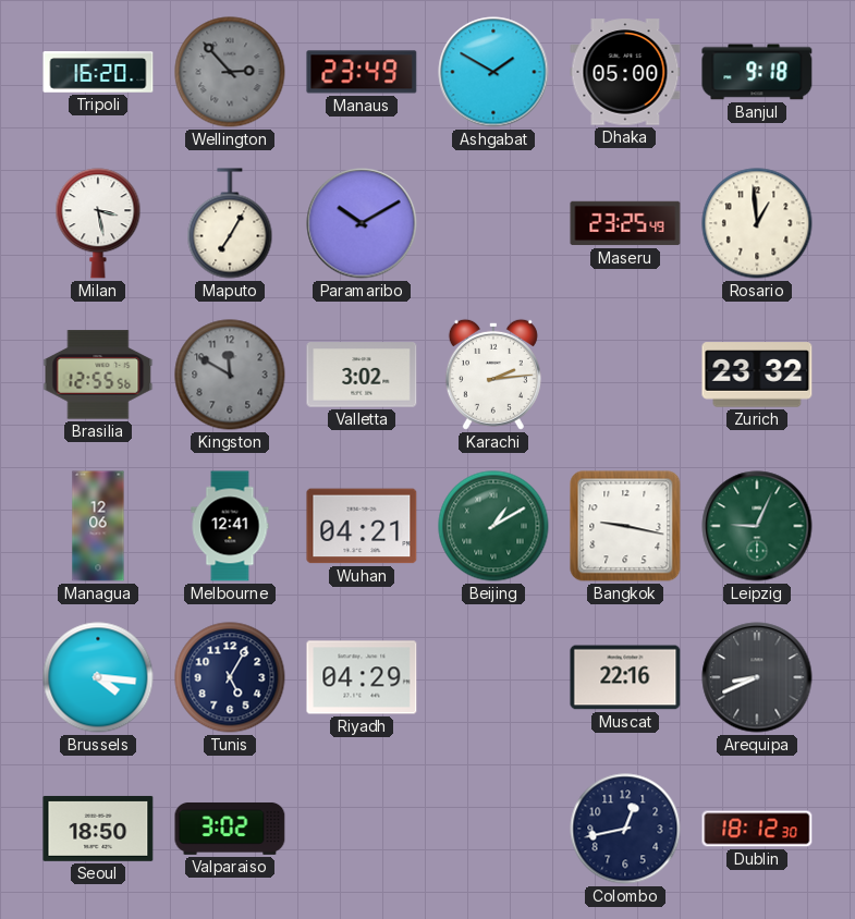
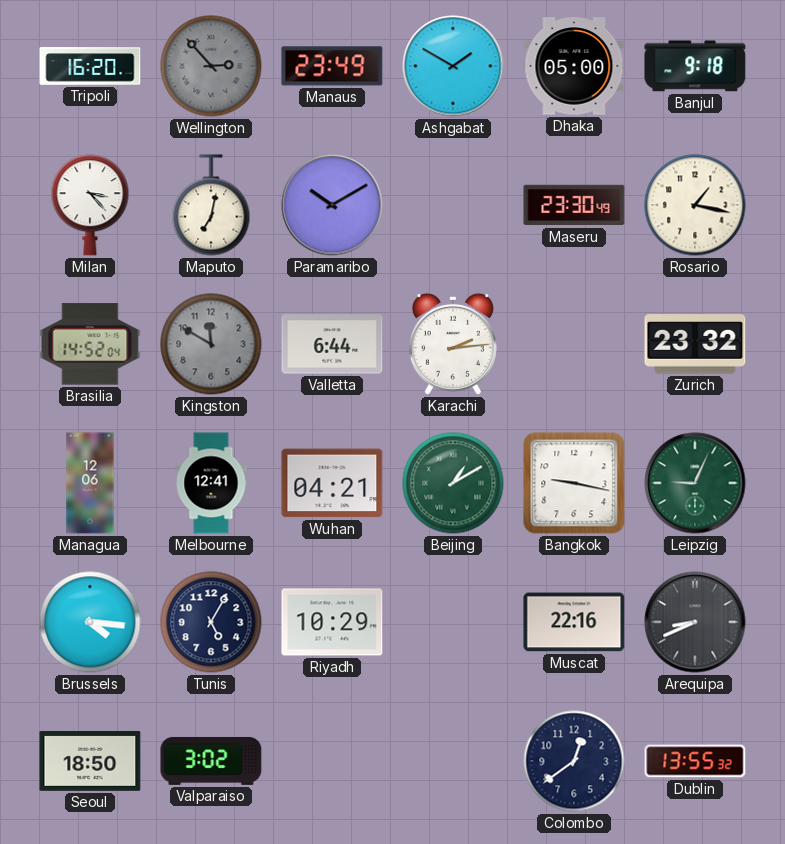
Milan: 3:28 -> 3:23
Maputo: 7:05 -> 7:02
Maseru: 23:25 -> 23:30
Rosario: 12:59 -> 1:17
Brasilia: 12:55 -> 14:52
Valletta: 3:02 -> 6:44
Riyadh: 04:29 -> 10:29
Colombo: 12:43 -> 12:39
Dublin: 18:12 -> 13:55
